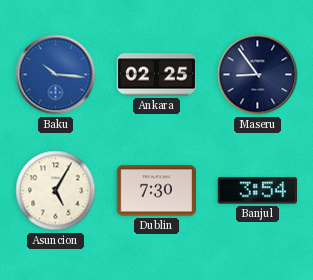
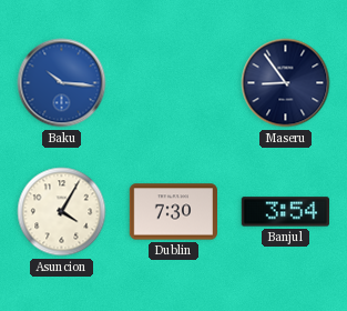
Ankara: 02:25 -> none
Asuncion: 5:05 -> 4:05
